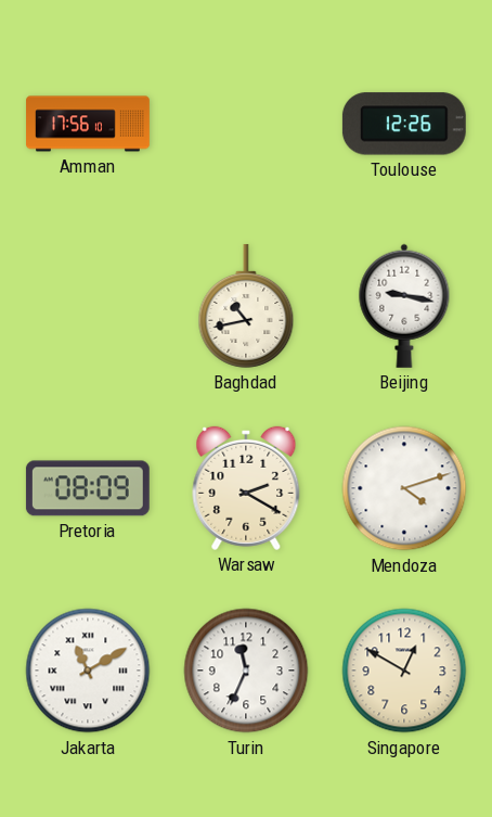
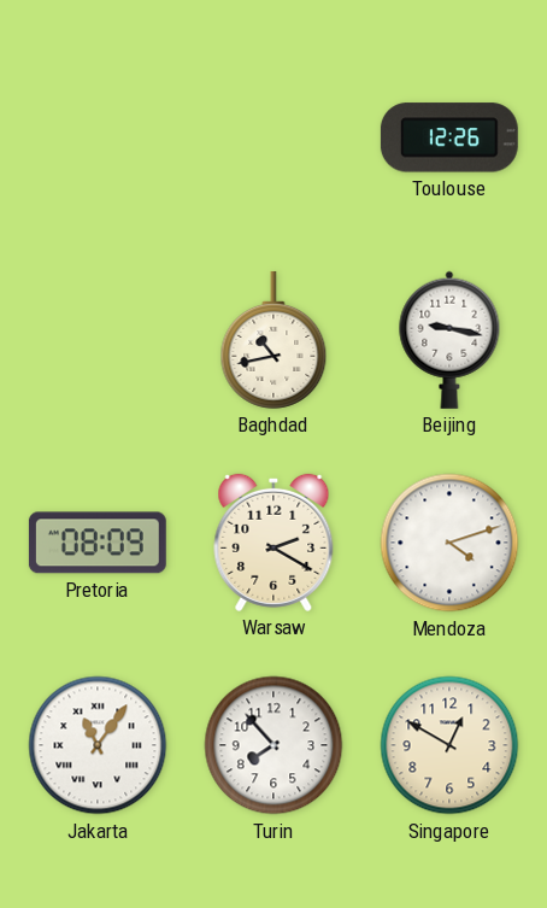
Amman: 17:56 -> none
Jakarta: 11:10 -> 11:06
Turin: 11:34 -> 7:53
